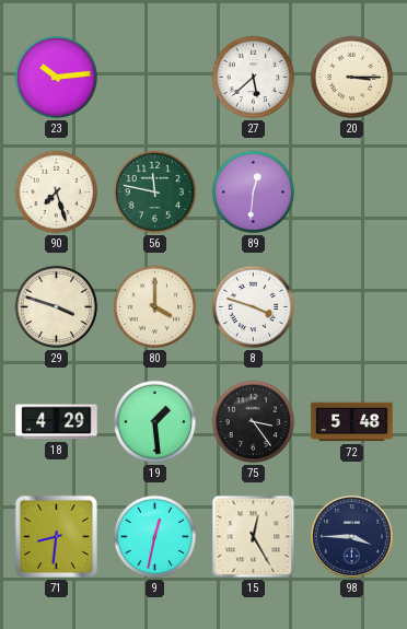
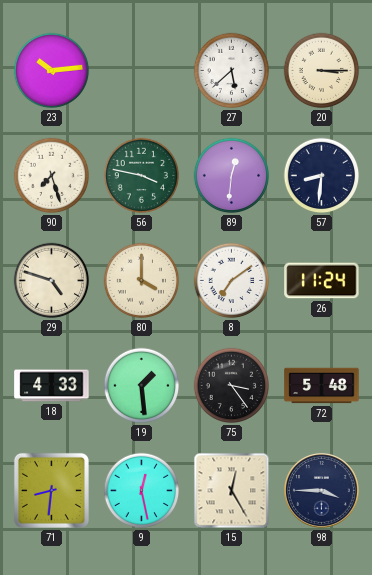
56: 11:47 -> 3:47
57: none -> 8:31
29: 3:48 -> 4:48
8: 3:48 -> 7:09
26: none -> 11:24
18: 4:29 -> 4:33
9: 12:32 -> 12:28
